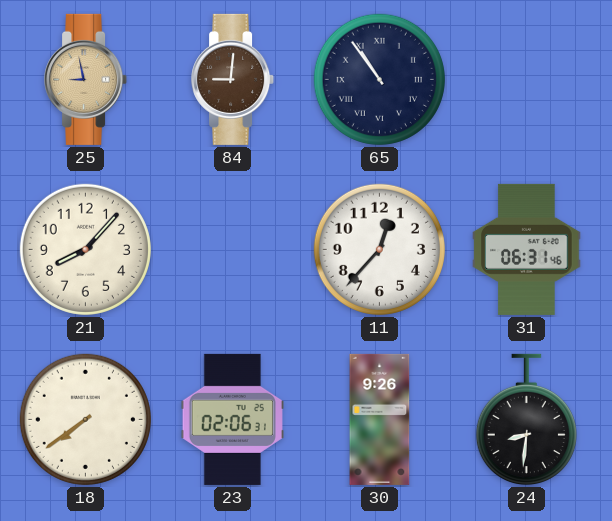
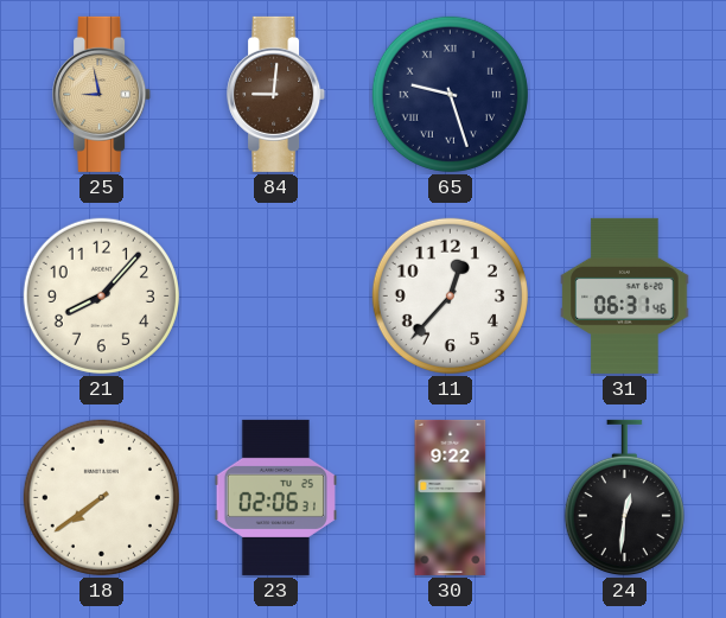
65: 10:54 -> 9:27
30: 9:26 -> 9:22
24: 8:31 -> 12:31
